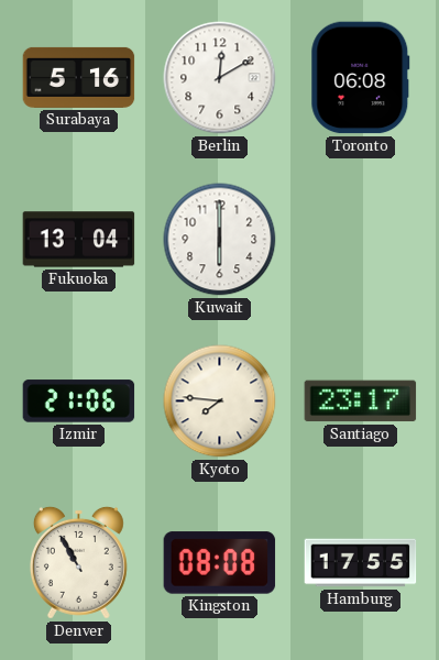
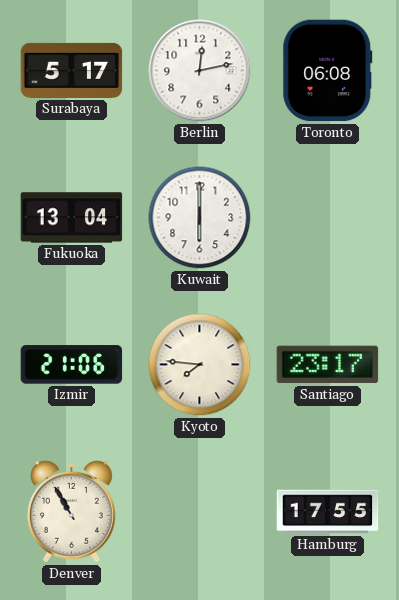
Surabaya: 5:16 -> 5:17
Berlin: 12:10 -> 12:13
Kingston: 08:08 -> none
